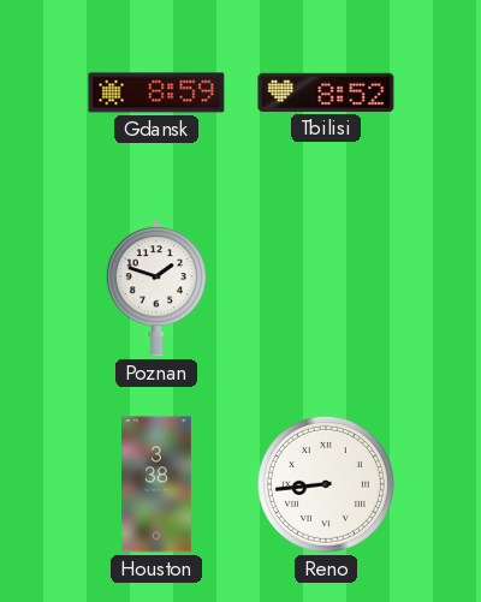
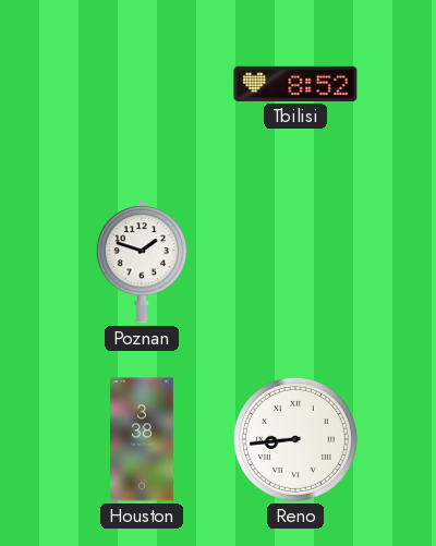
Gdansk: 8:59 -> none
